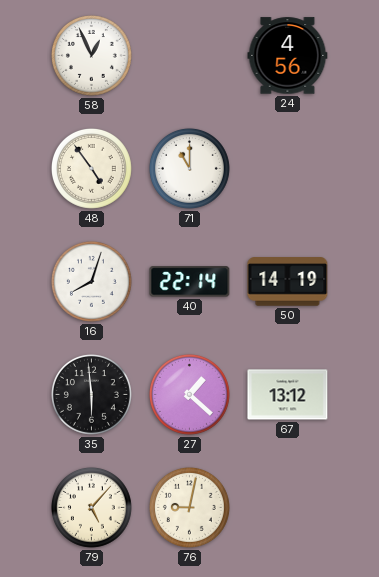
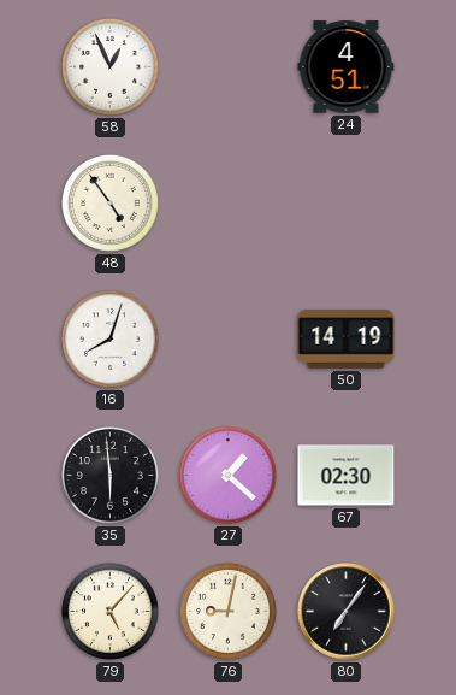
24: 4:56 -> 4:51
71: 11:00 -> none
40: 22:14 -> none
67: 13:12 -> 02:30
80: none -> 7:06
